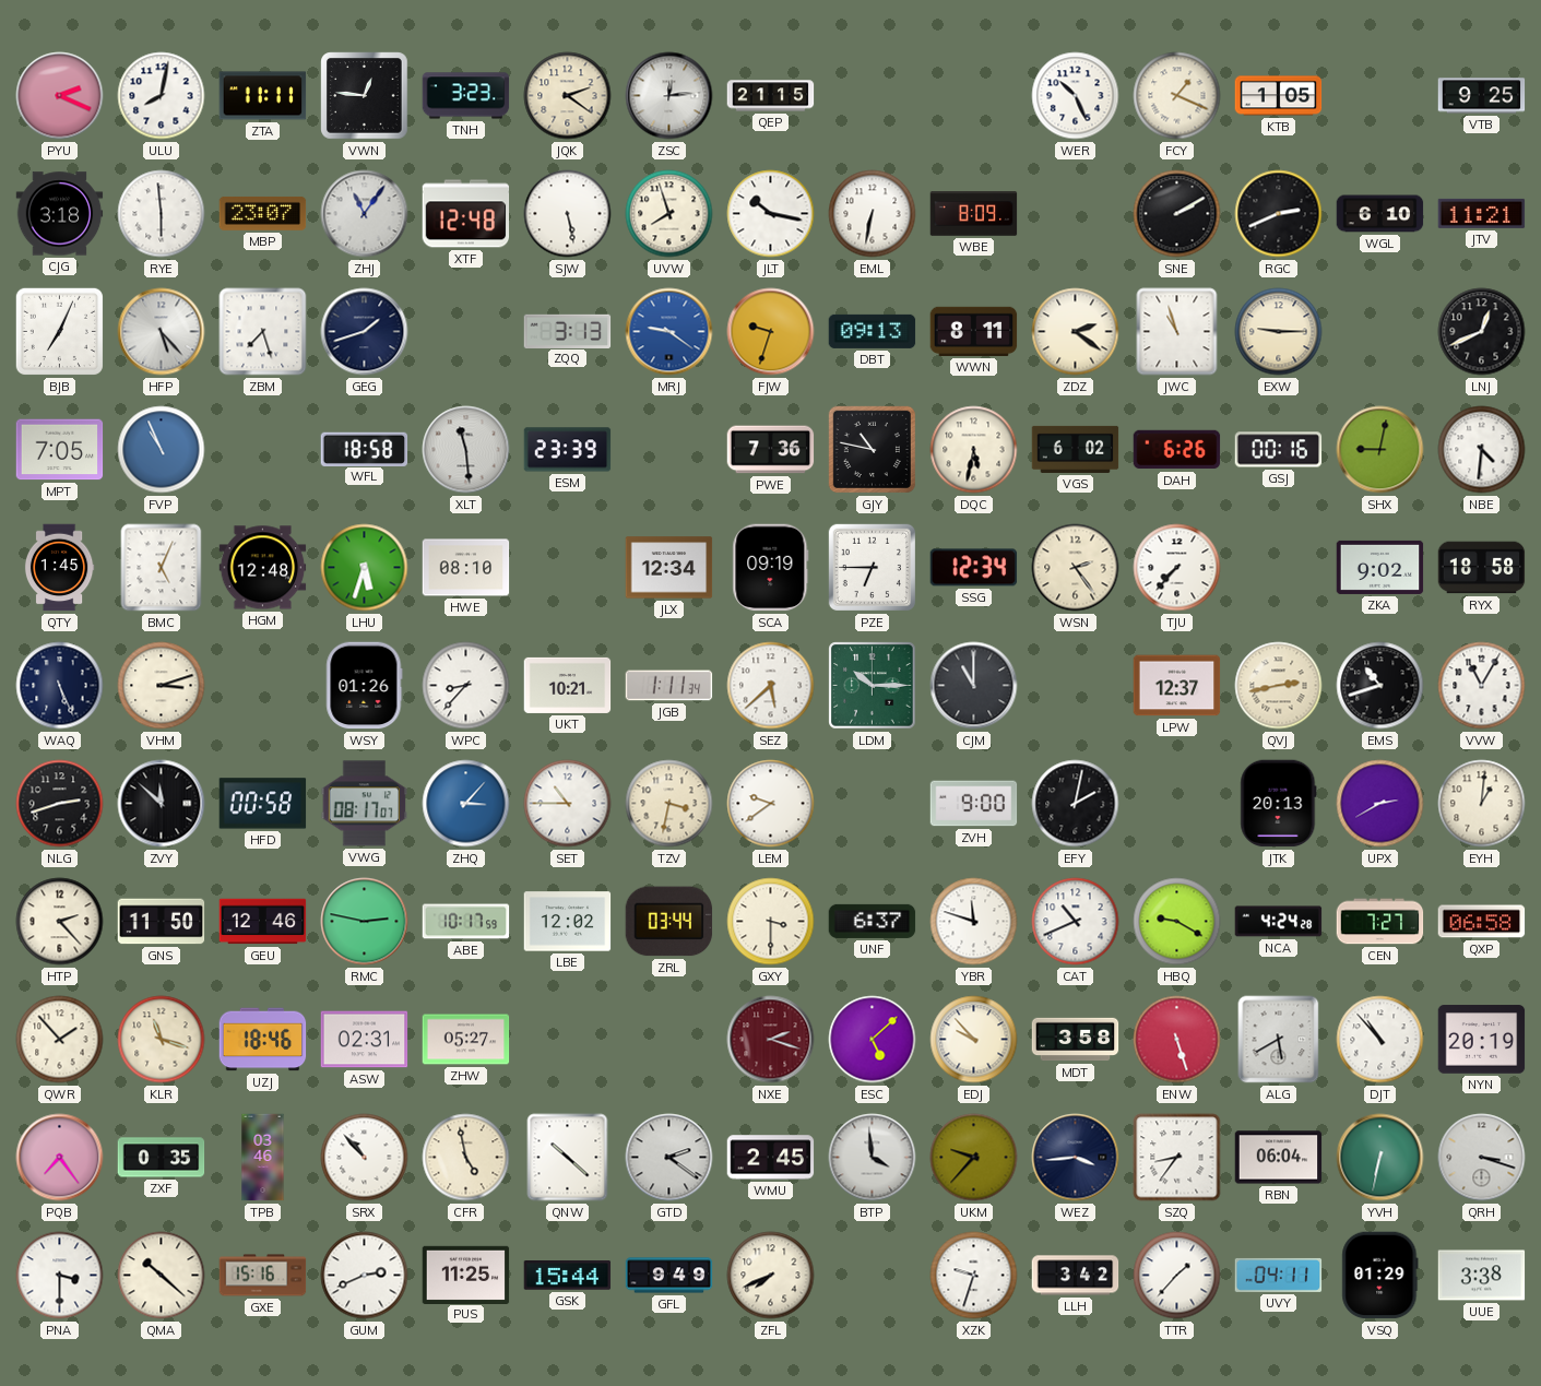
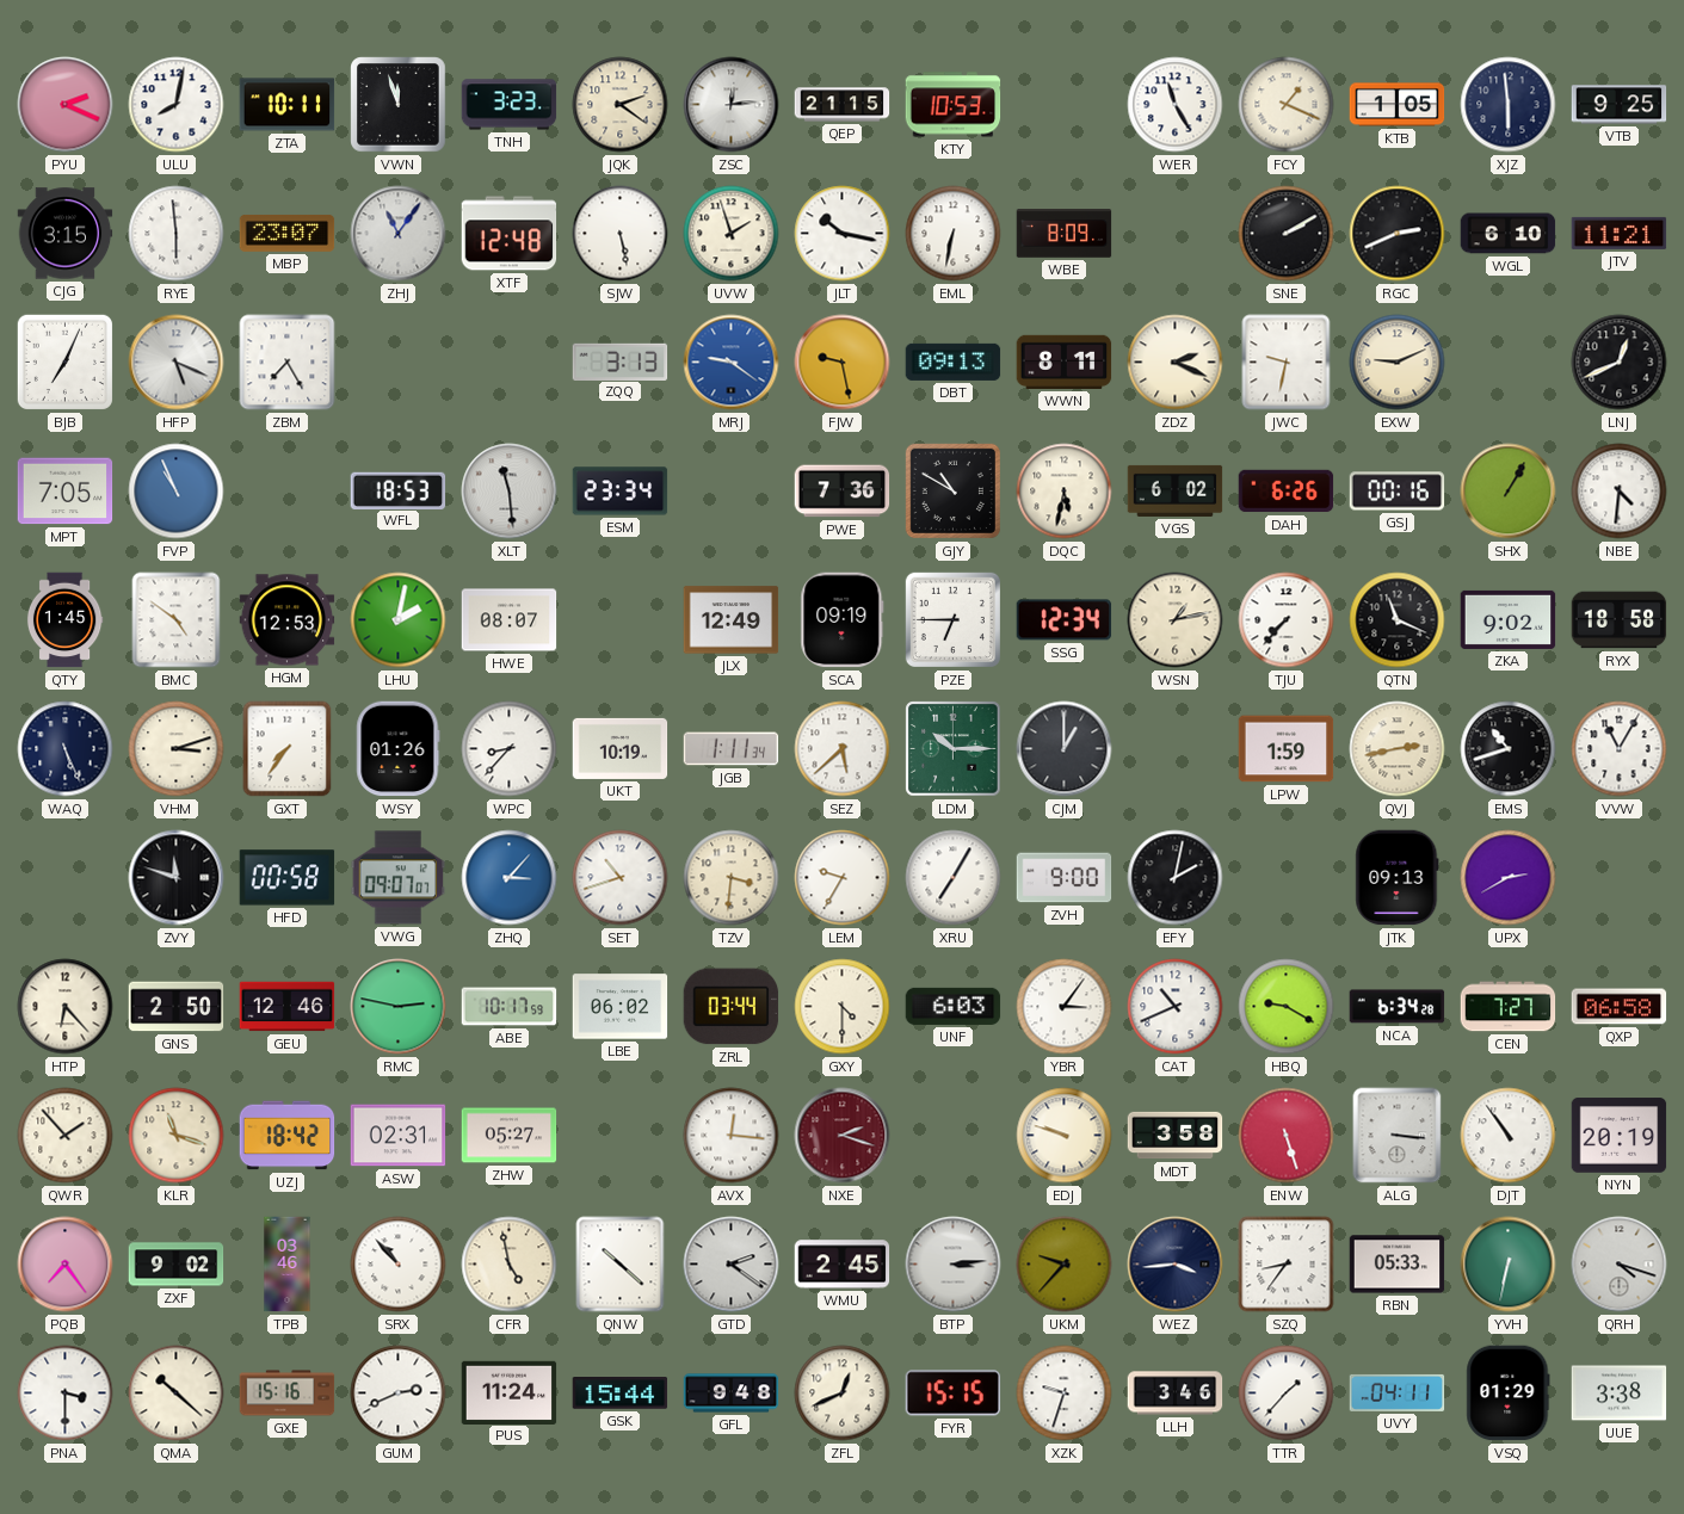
ZTA: 11:11 -> 10:11
VWN: 12:46 -> 11:57
KTY: none -> 10:53
WER: 10:26 -> 11:25
XJZ: none -> 5:59
CJG: 3:18 -> 3:15
UVW: 7:57 -> 1:57
HFP: 5:23 -> 5:19
ZBM: 7:27 -> 7:25
GEG: 1:42 -> none
FJW: 9:33 -> 9:28
ZDZ: 2:21 -> 2:19
JWC: 10:57 -> 9:32
EXW: 9:15 -> 9:11
WFL: 18:58 -> 18:53
ESM: 23:39 -> 23:34
GJY: 10:47 -> 10:50
SHX: 9:02 -> 1:05
BMC: 5:04 -> 4:51
HGM: 12:48 -> 12:53
LHU: 5:33 -> 2:02
HWE: 08:10 -> 08:07
JLX: 12:34 -> 12:49
WSN: 2:24 -> 1:13
QTN: none -> 11:19
GXT: none -> 7:36
UKT: 10:21 -> 10:19
CJM: 11:00 -> 1:00
LPW: 12:37 -> 1:59
NLG: 2:42 -> none
ZVY: 11:52 -> 11:48
VWG: 08:17 -> 09:07
SET: 10:45 -> 10:42
TZV: 3:32 -> 3:31
LEM: 9:39 -> 9:35
XRU: none -> 7:05
JTK: 20:13 -> 09:13
EYH: 1:01 -> none
HTP: 2:23 -> 6:23
GNS: 11:50 -> 2:50
LBE: 12:02 -> 06:02
GXY: 3:30 -> 4:30
UNF: 6:37 -> 6:03
YBR: 11:48 -> 3:06
NCA: 4:24 -> 6:34
UZJ: 18:46 -> 18:42
AVX: none -> 12:16
ESC: 5:08 -> none
EDJ: 9:53 -> 9:48
ALG: 5:40 -> 3:16
DJT: 10:53 -> 10:54
ZXF: 0:35 -> 9:02
BTP: 3:59 -> 3:14
RBN: 06:04 -> 05:33
QRH: 3:18 -> 4:18
PUS: 11:25 -> 11:24
GFL: 9:49 -> 9:48
ZFL: 7:41 -> 12:41
FYR: none -> 15:15
LLH: 3:42 -> 3:46
